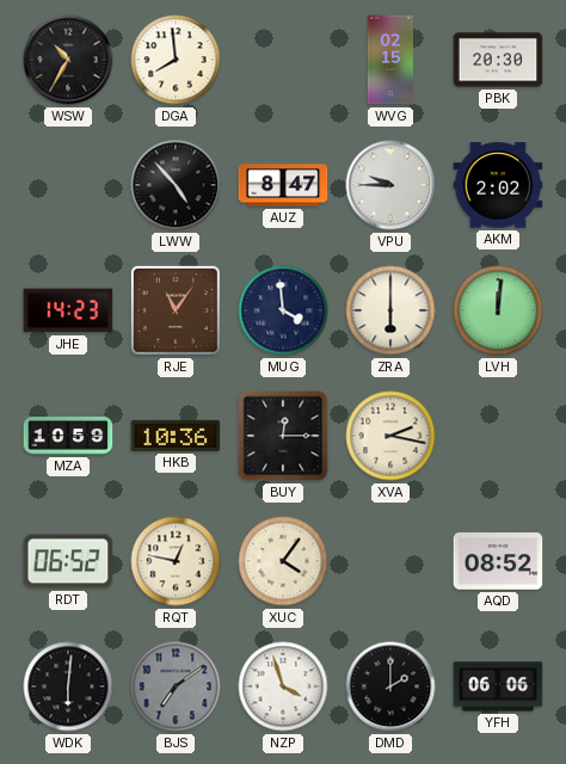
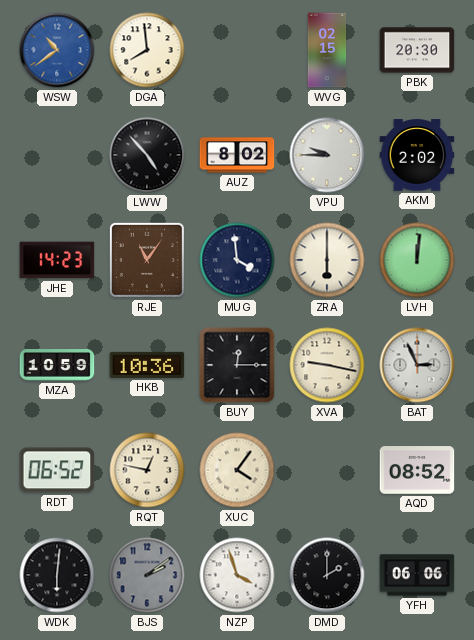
WSW: 10:35 -> 10:39
WSW dial: black -> blue
AUZ: 8:47 -> 8:02
XVA: 2:17 -> 9:17
BAT: none -> 2:56
BJS: 7:09 -> 2:09
